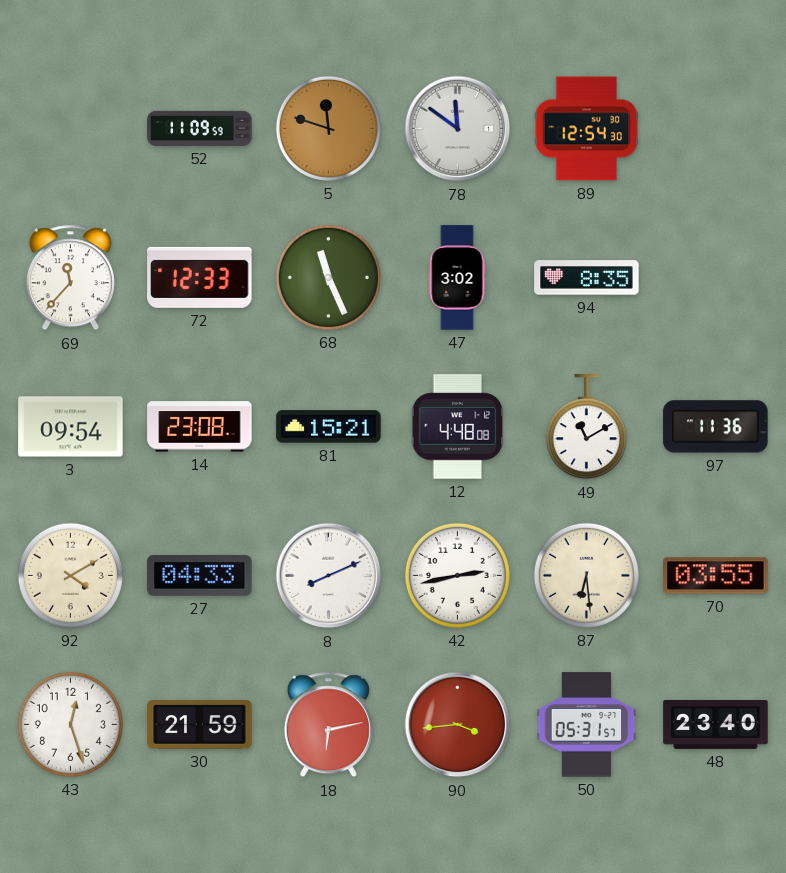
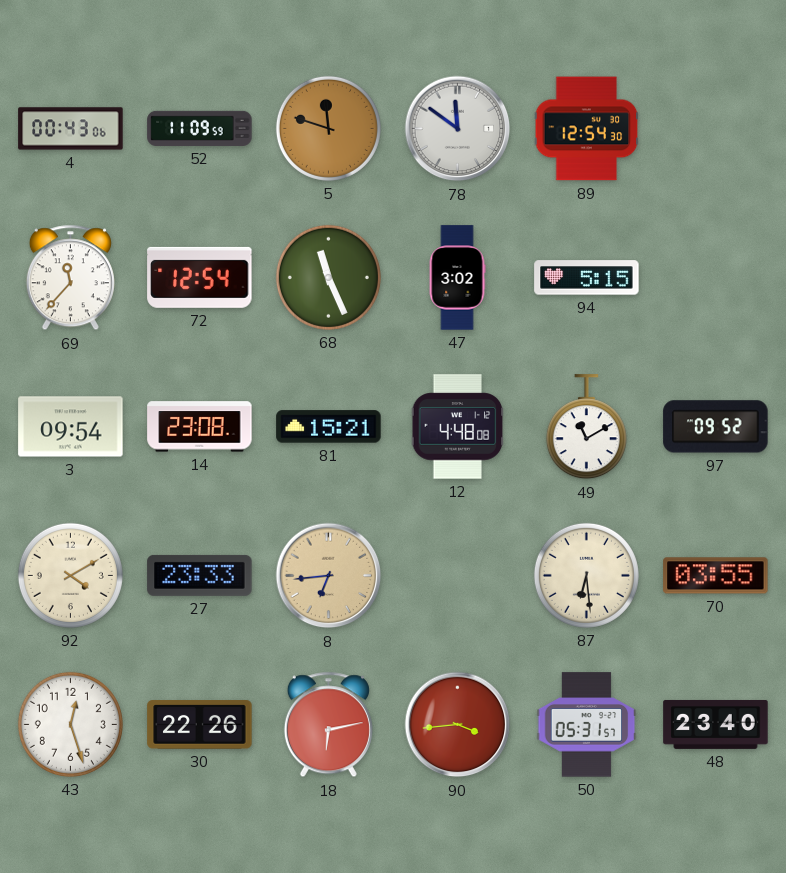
4: none -> 00:43
72: 12:33 -> 12:54
94: 8:35 -> 5:15
97: 11:36 -> 09:52
27: 04:33 -> 23:33
8: 8:11 -> 6:44
8 dial: white -> champagne
42: 2:43 -> none
30: 21:59 -> 22:26
